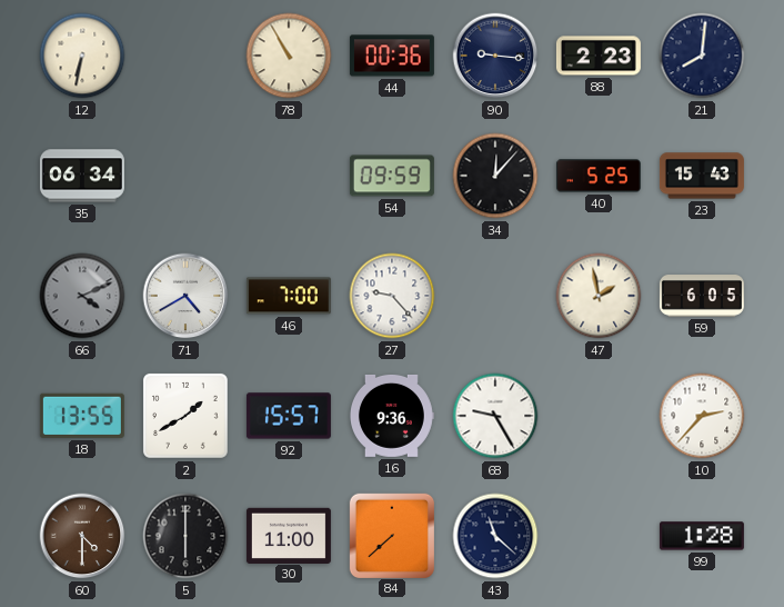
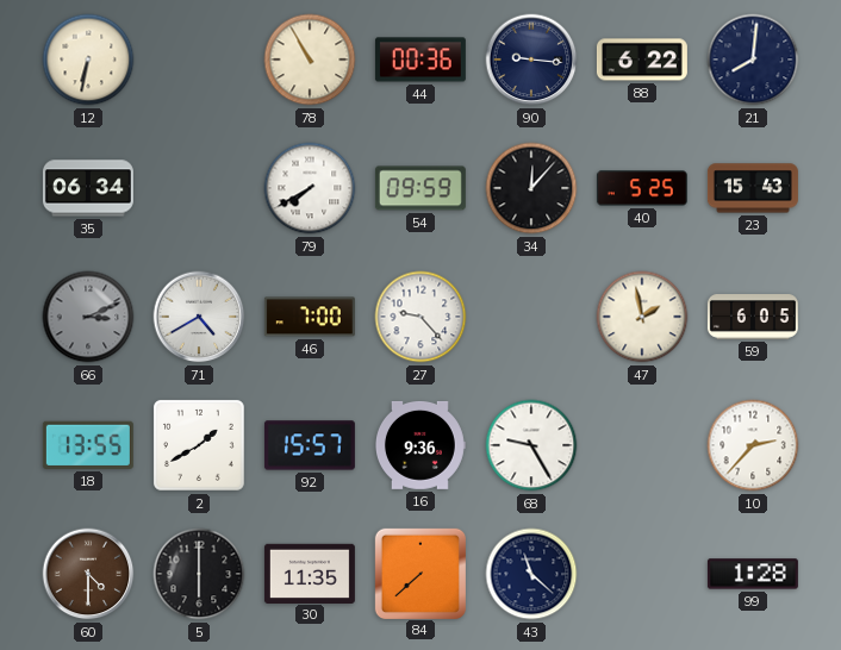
88: 2:23 -> 6:22
79: none -> 7:40
66: 4:11 -> 3:11
30: 11:00 -> 11:35
